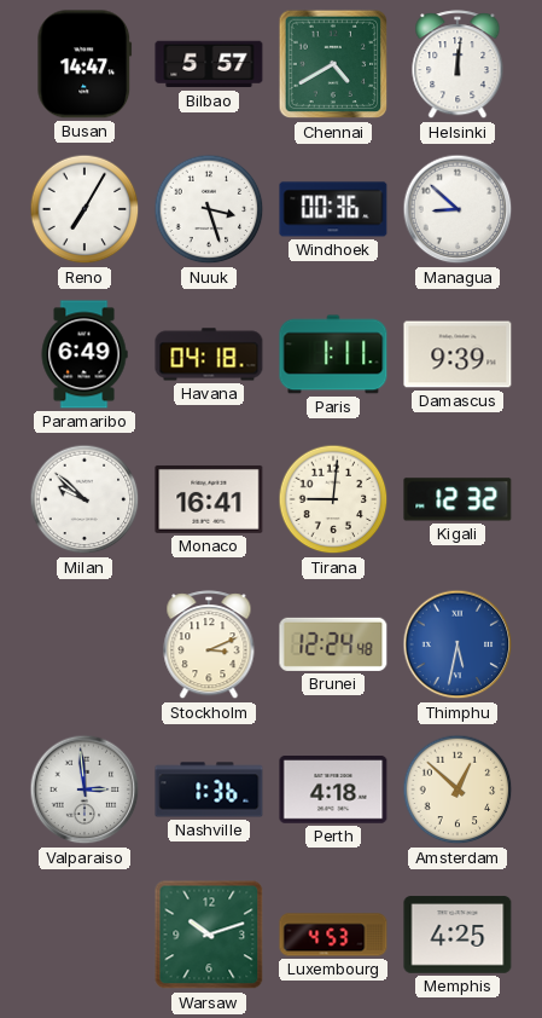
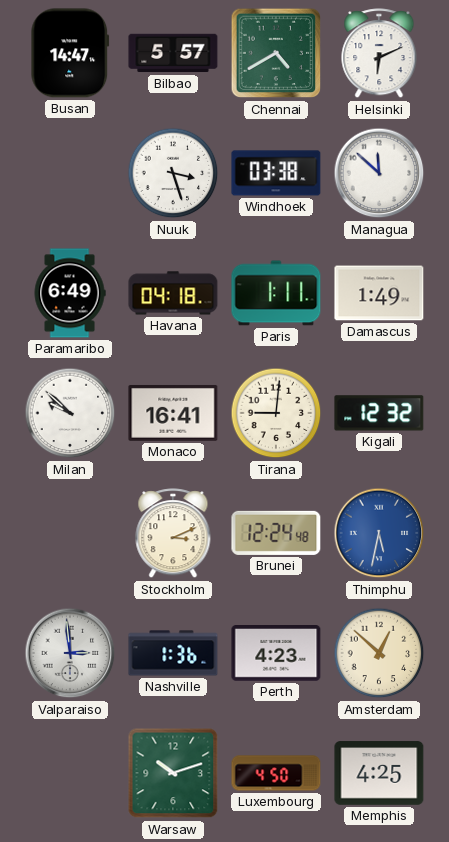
Helsinki: 12:01 -> 6:11
Reno: 7:05 -> none
Windhoek: 00:36 -> 03:38
Managua: 8:52 -> 11:52
Damascus: 9:39 -> 1:49
Perth: 4:18 -> 4:23
Luxembourg: 4:53 -> 4:50
